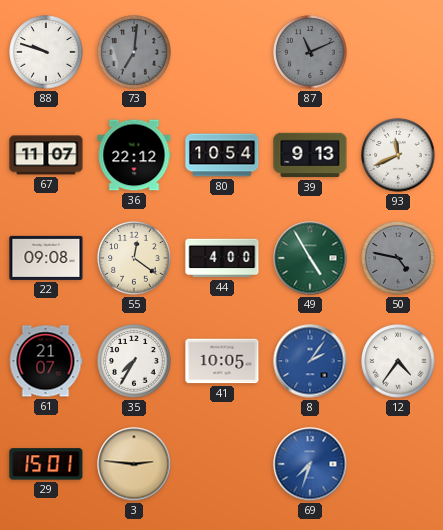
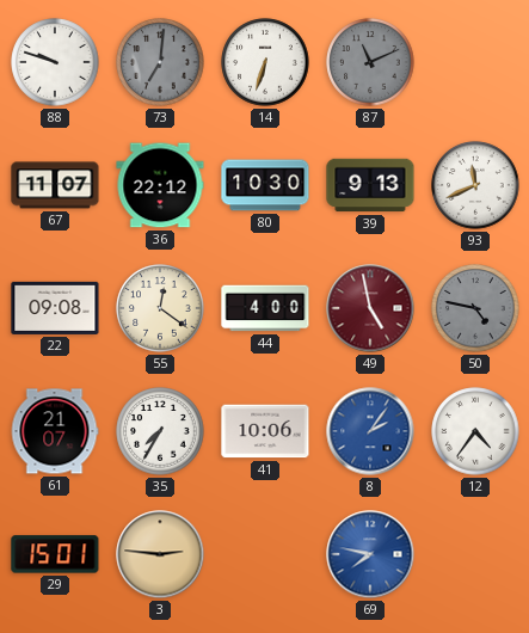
14: none -> 6:33
80: 10:54 -> 10:30
49: 4:55 -> 4:58
49 dial: green -> burgundy
41: 10:05 -> 10:06
69: 7:33 -> 7:47
